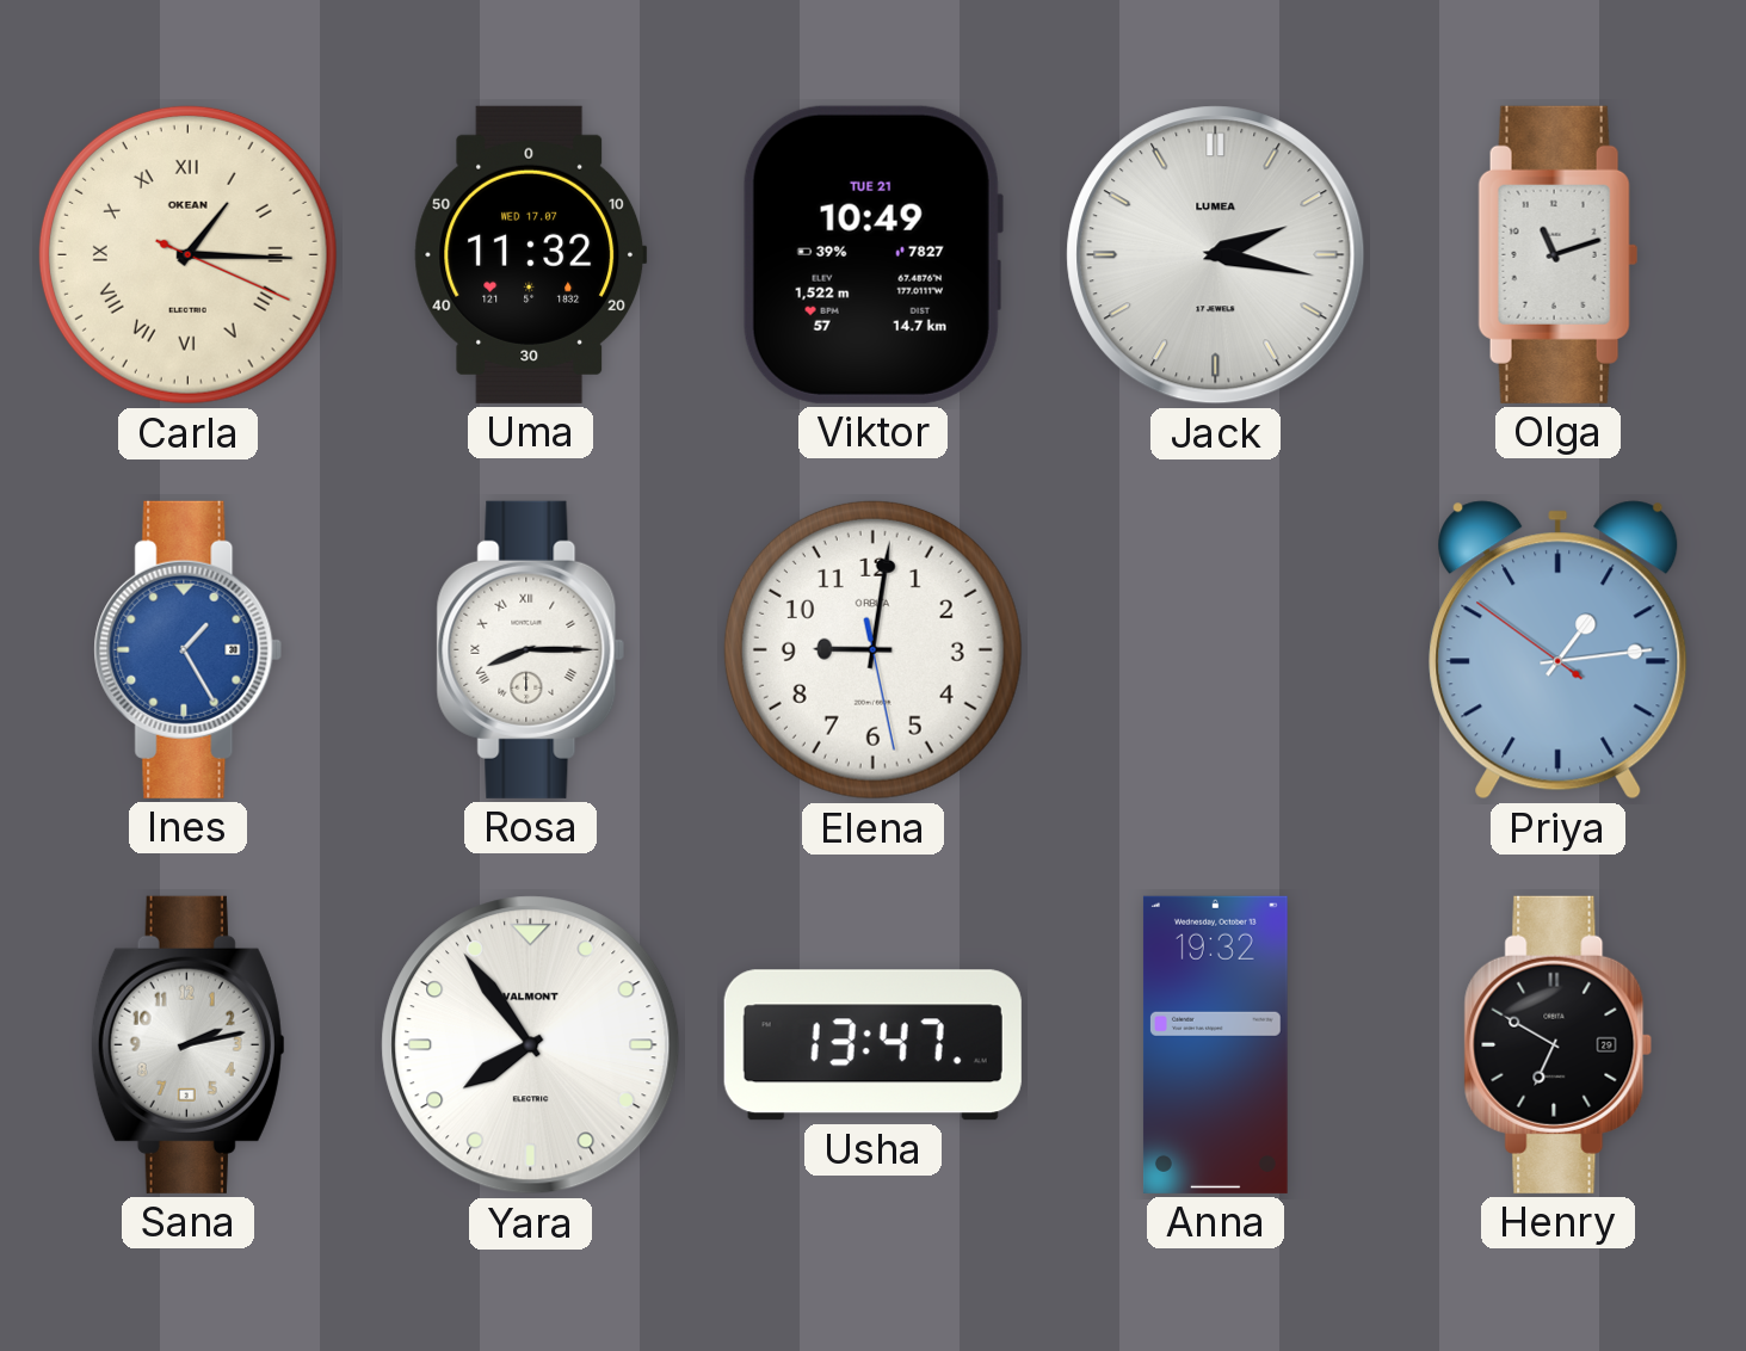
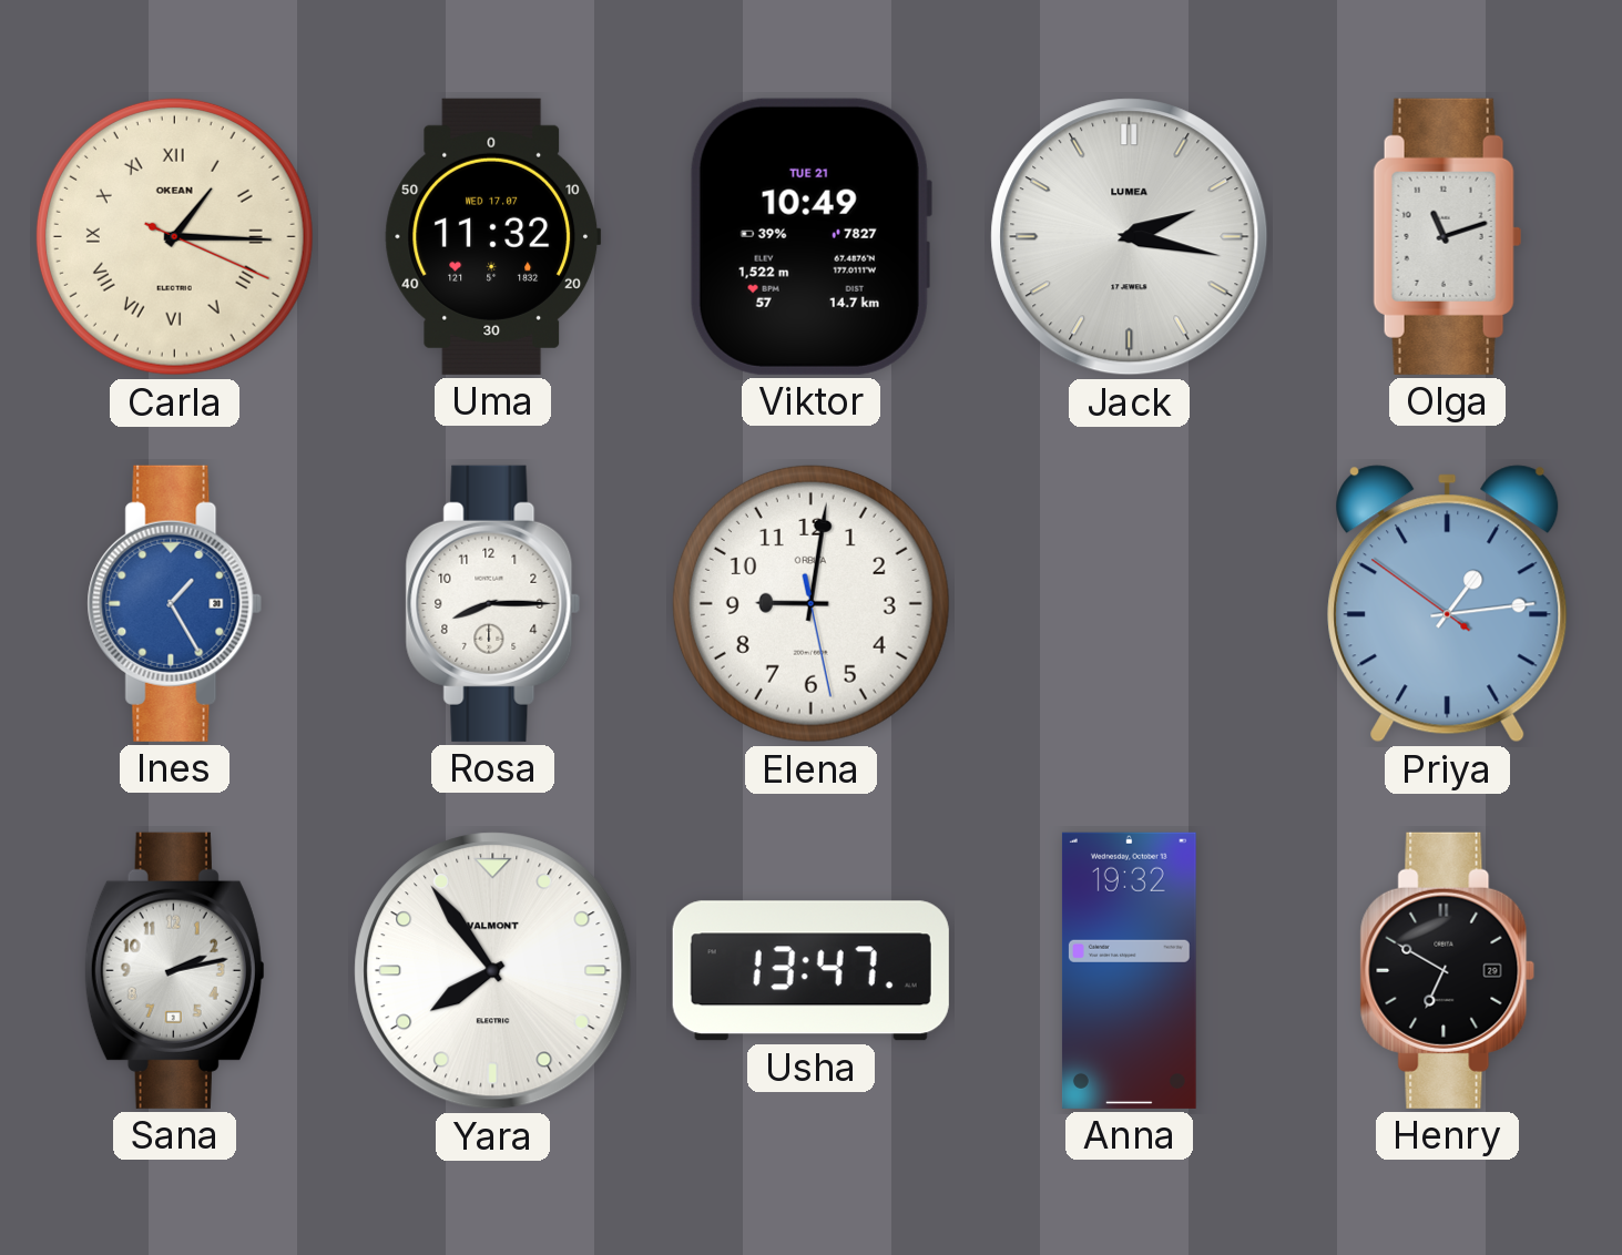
Rosa numerals: Roman -> Arabic
